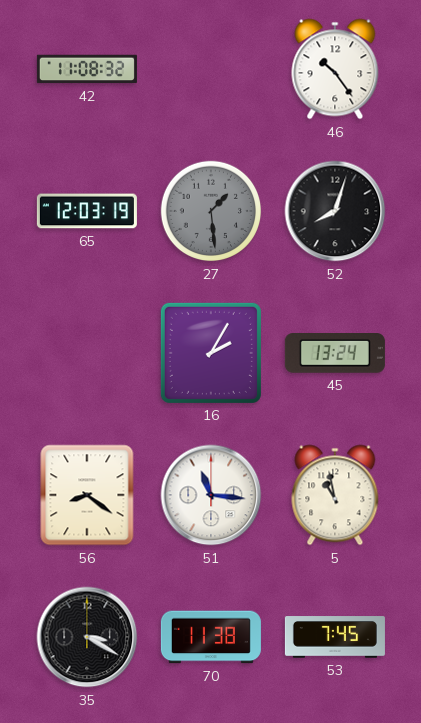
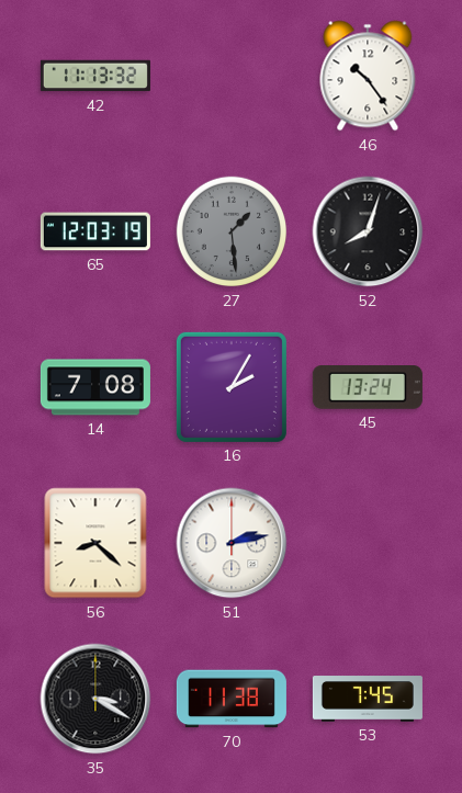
42: 11:08 -> 11:13
14: none -> 7:08
56: 8:21 -> 8:22
51: 11:16 -> 2:13
5: 10:58 -> none
